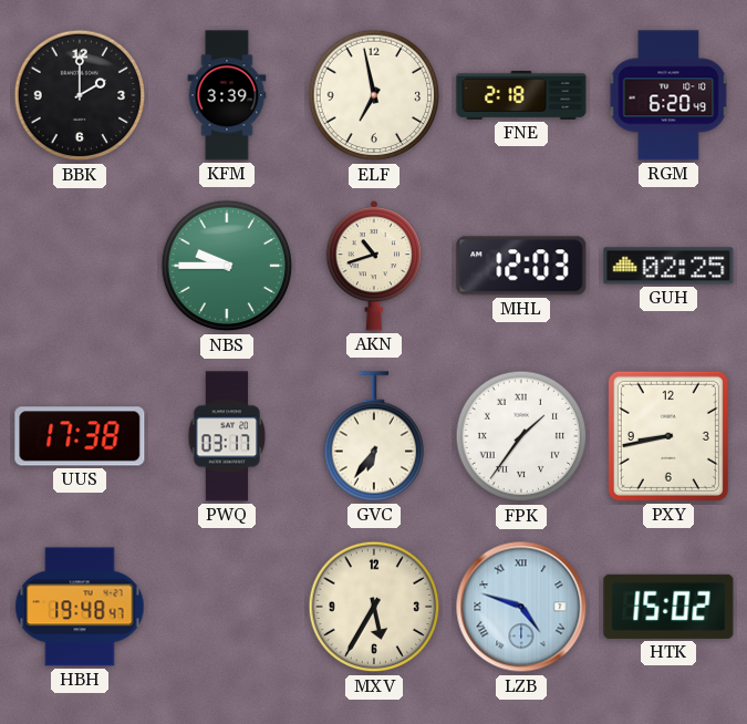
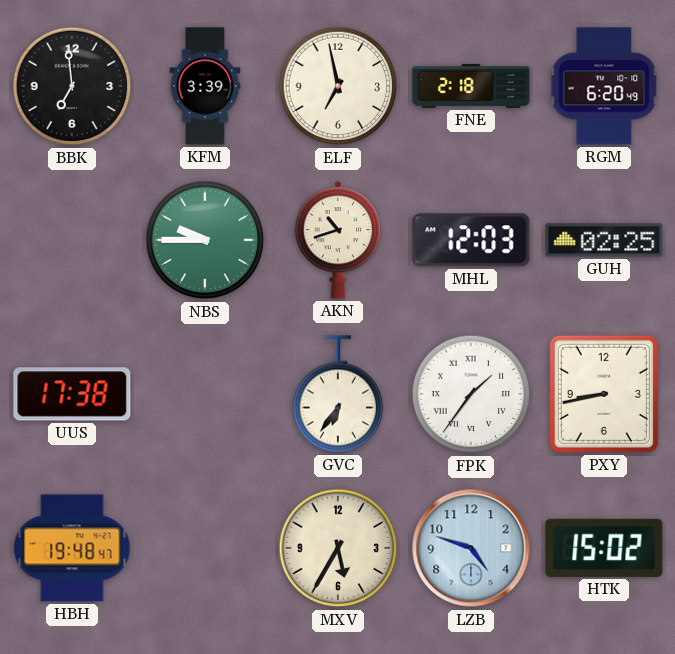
BBK: 2:00 -> 6:59
PWQ: 03:17 -> none
LZB numerals: Roman -> Arabic
